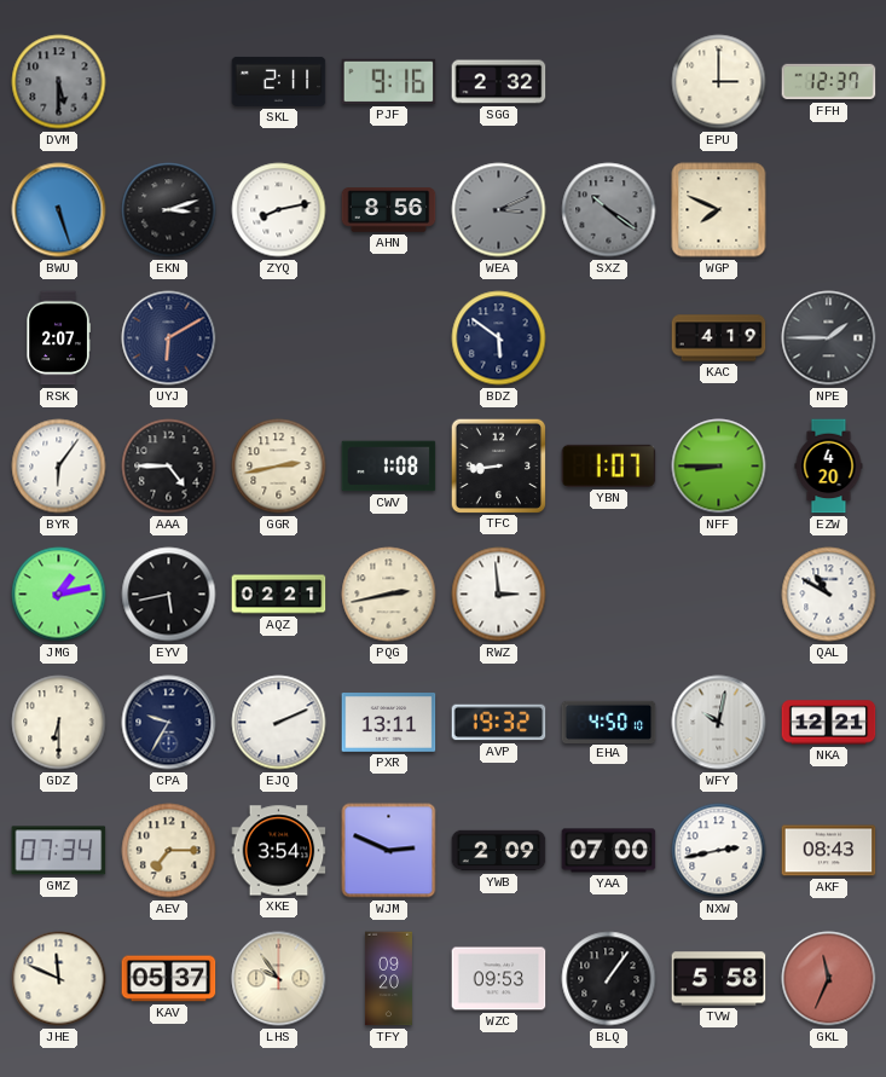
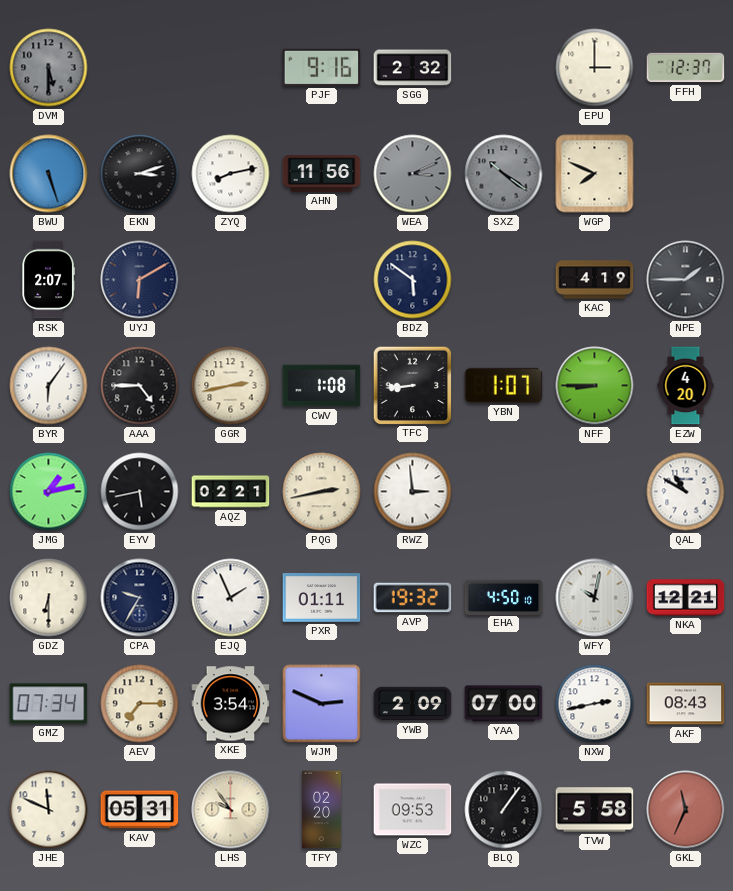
SKL: 2:11 -> none
AHN: 8:56 -> 11:56
EJQ: 2:11 -> 1:56
PXR: 13:11 -> 01:11
KAV: 05:37 -> 05:31
TFY: 09:20 -> 02:20
